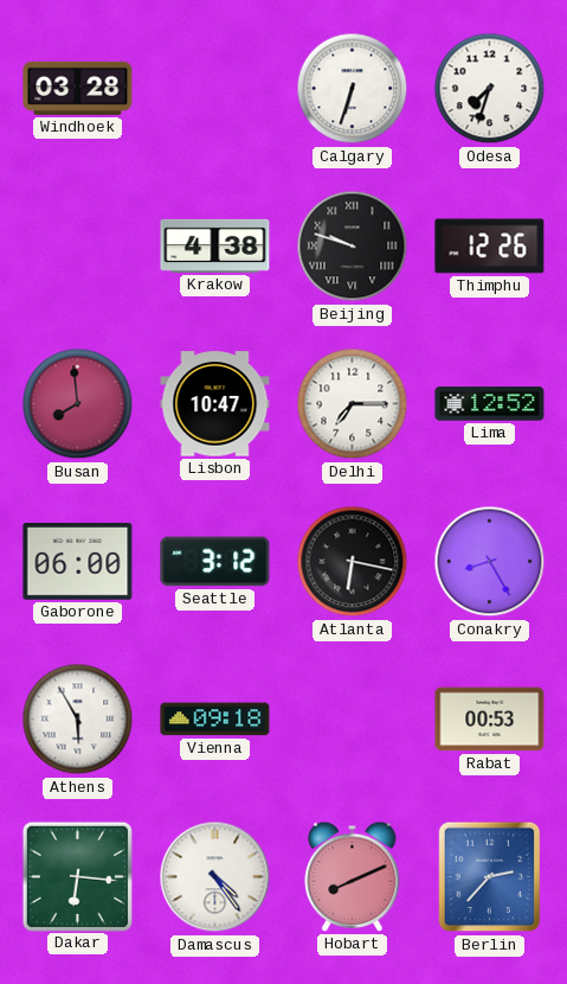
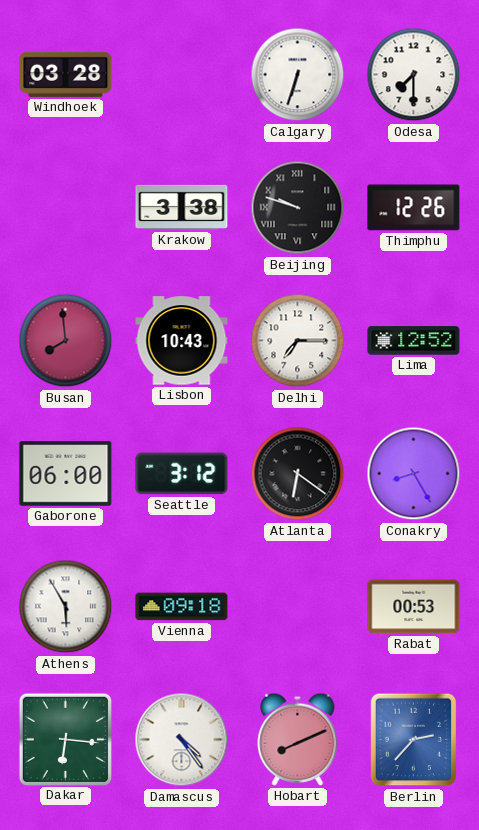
Odesa: 7:33 -> 7:30
Krakow: 4:38 -> 3:38
Lisbon: 10:47 -> 10:43
Atlanta: 6:17 -> 6:21
